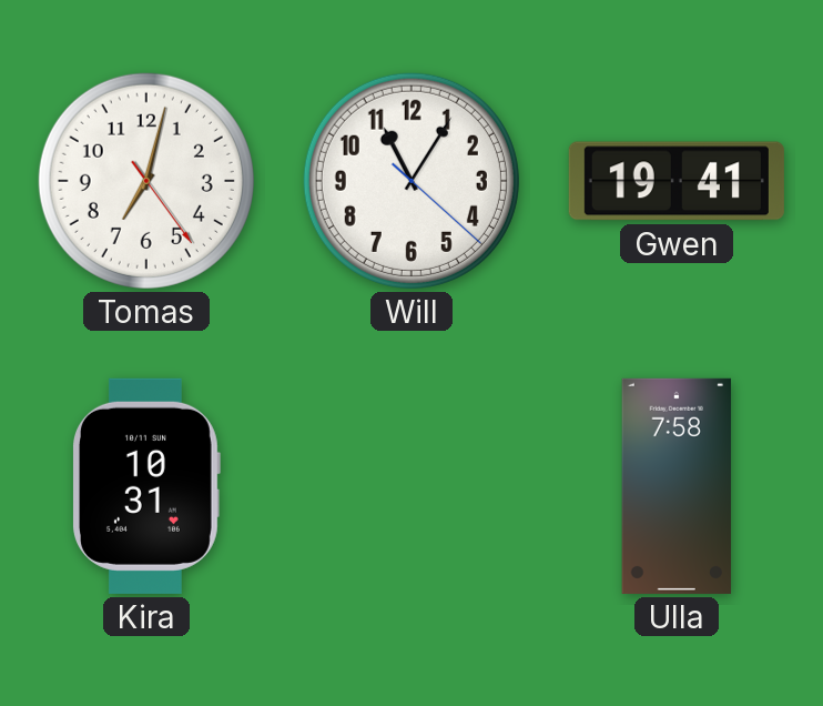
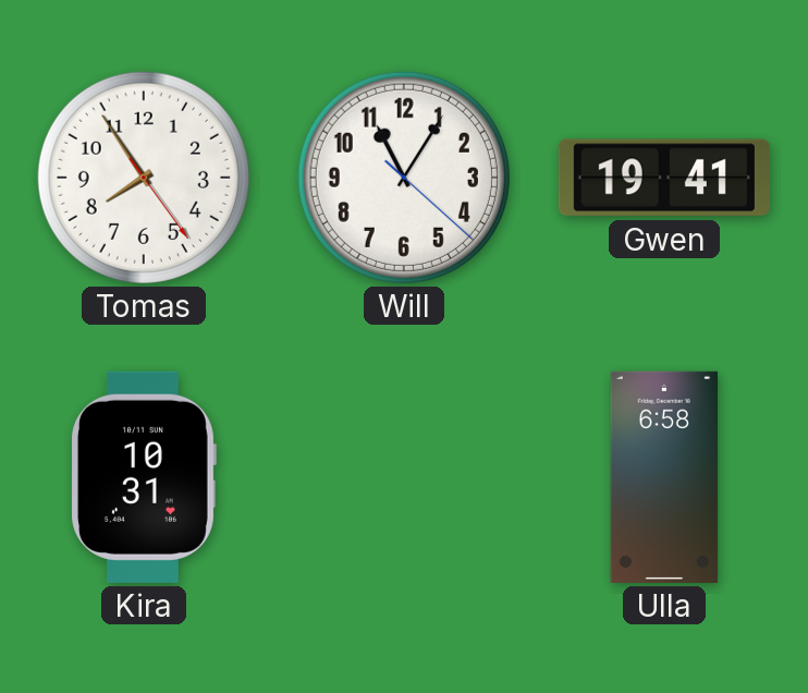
Tomas: 7:02 -> 7:54
Ulla: 7:58 -> 6:58
